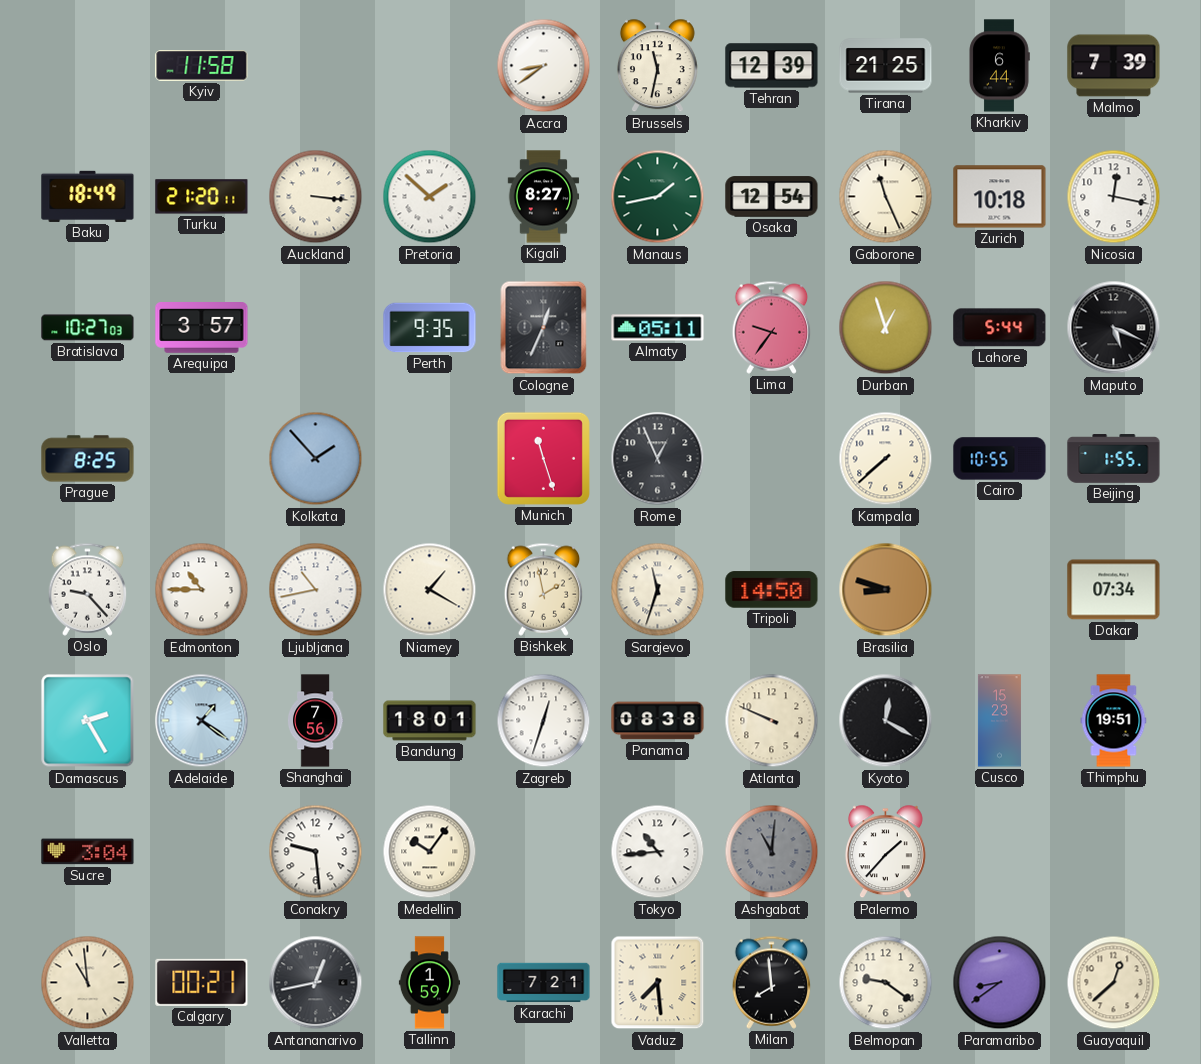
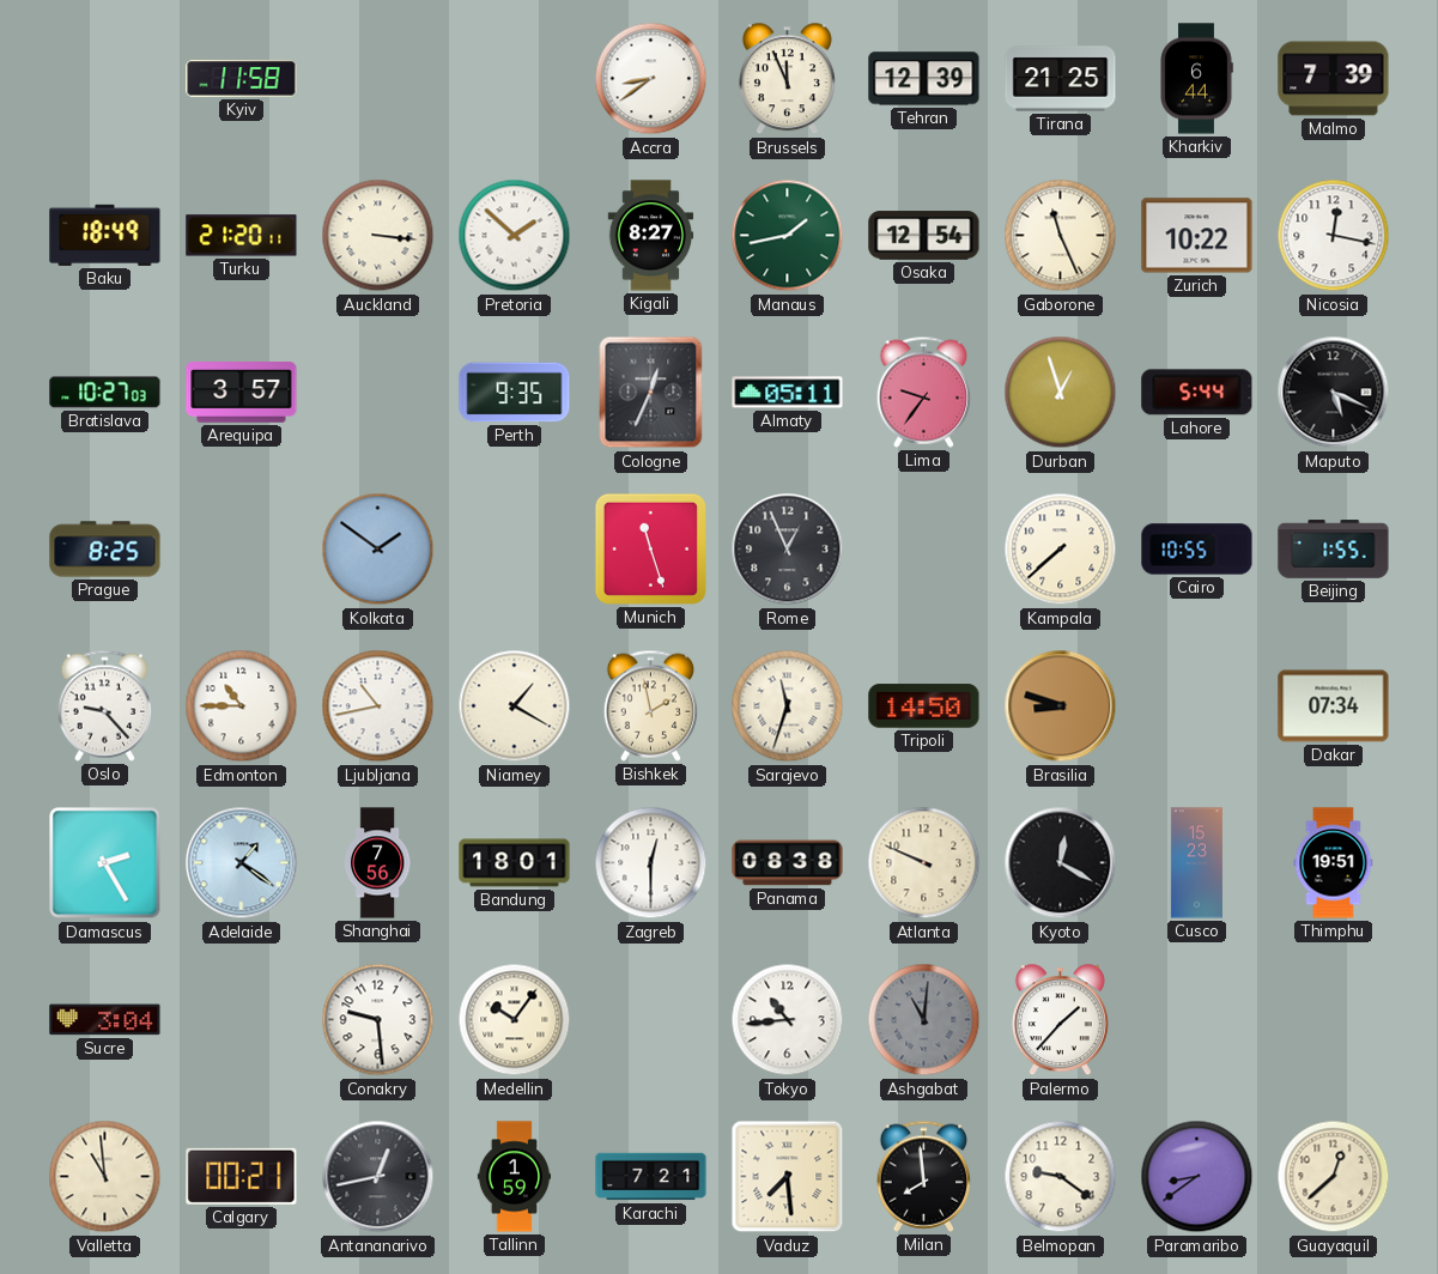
Brussels: 11:32 -> 11:56
Zurich: 10:18 -> 10:22
Kolkata: 1:53 -> 1:51
Zagreb: 12:33 -> 12:30
